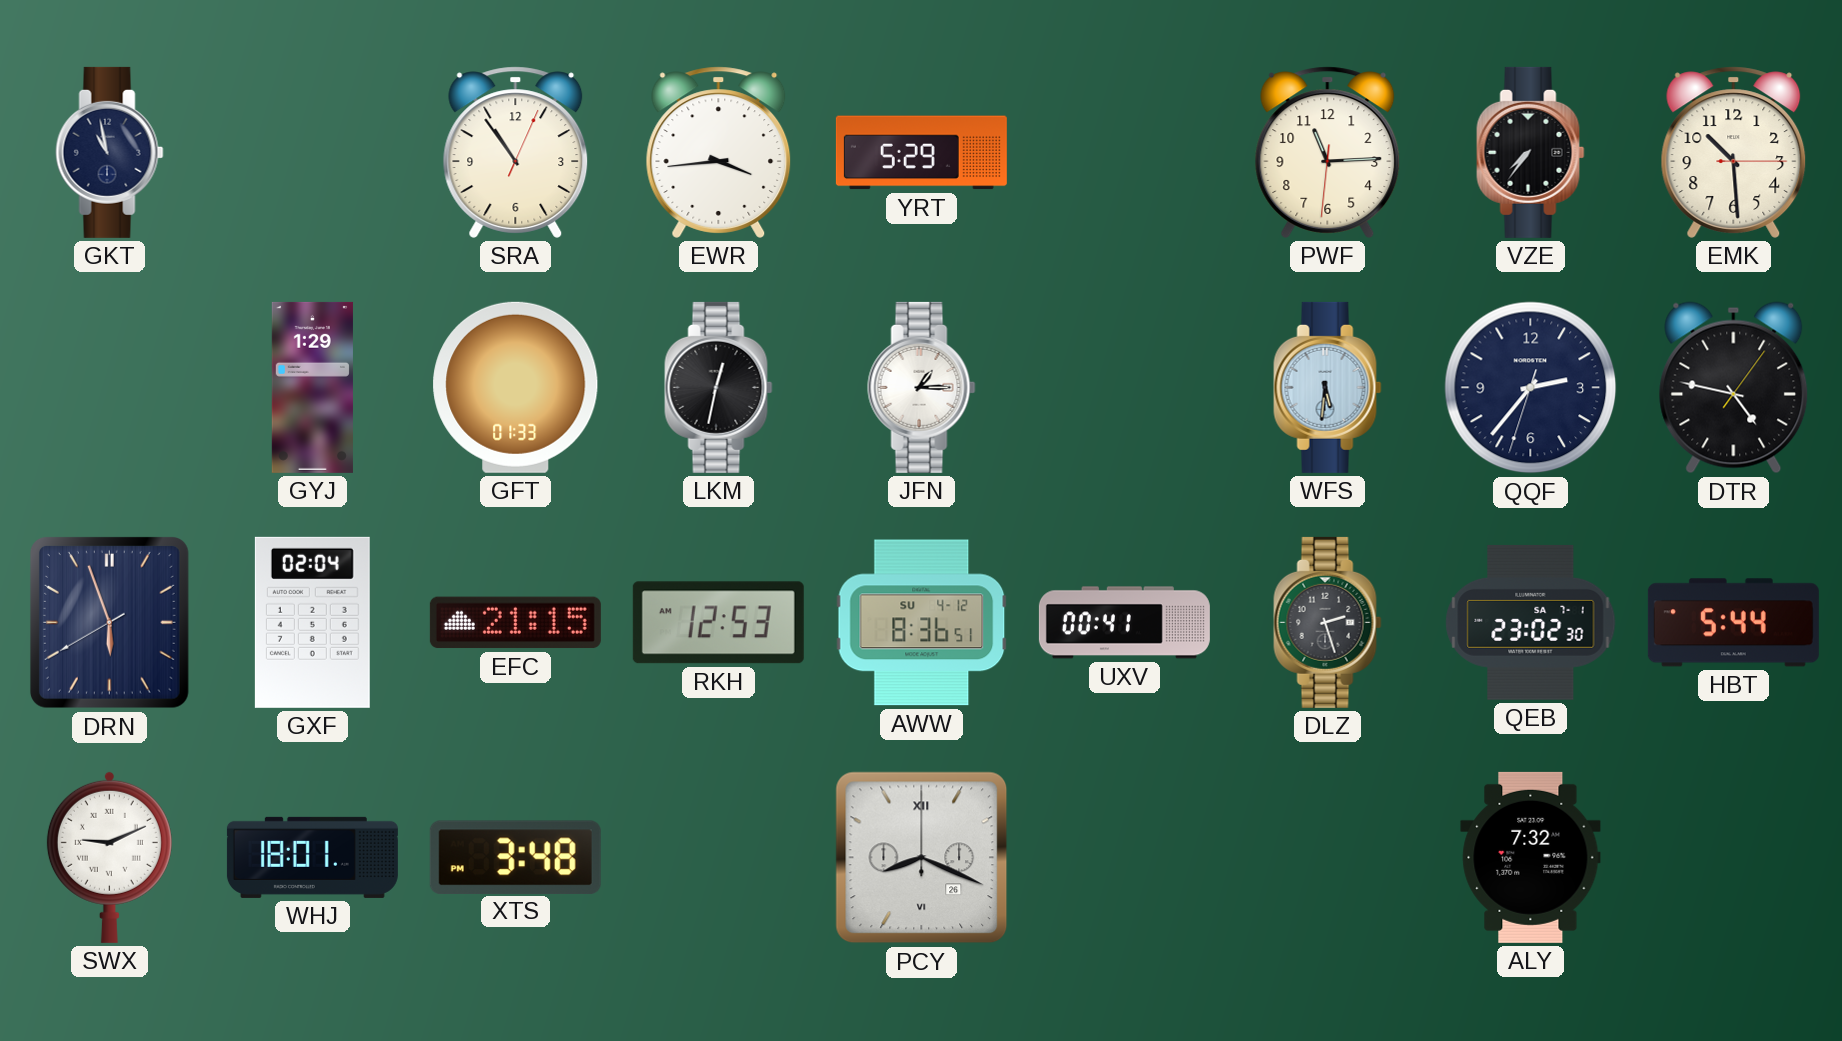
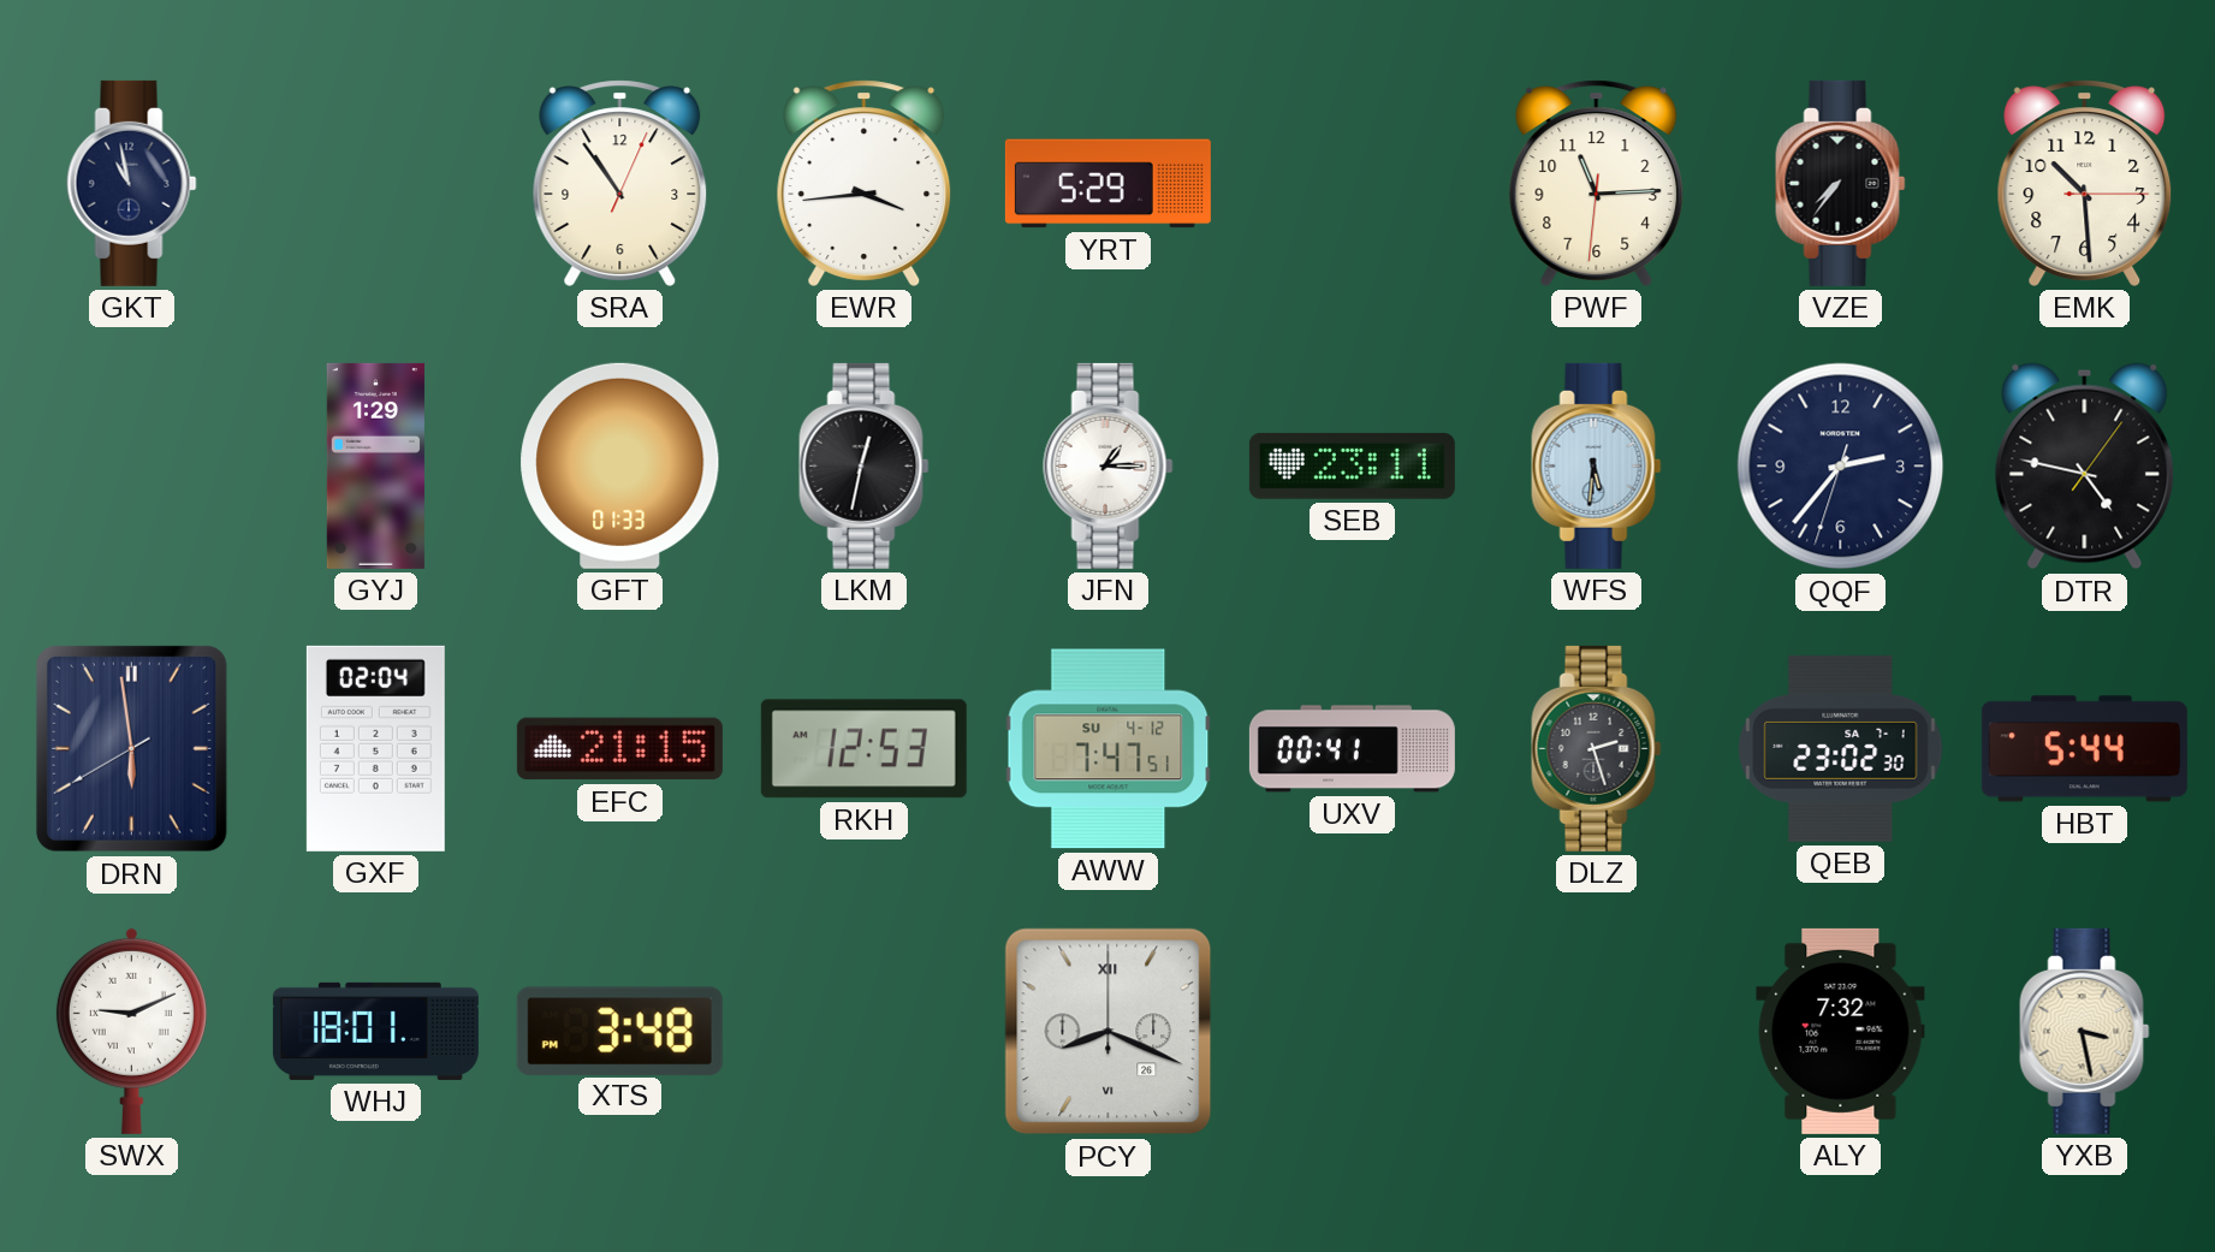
SEB: none -> 23:11
DRN: 5:56 -> 5:58
AWW: 8:36 -> 7:47
YXB: none -> 3:28
